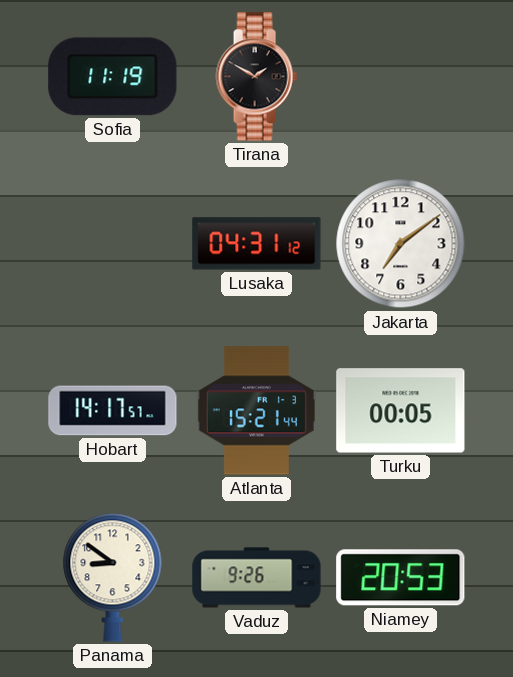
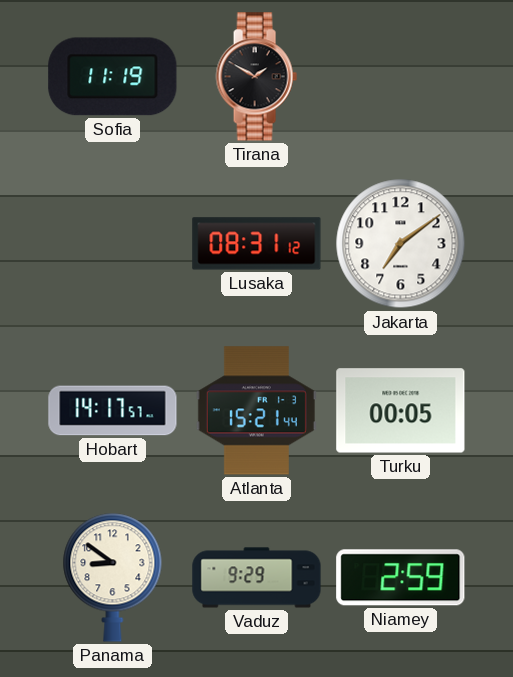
Lusaka: 04:31 -> 08:31
Vaduz: 9:26 -> 9:29
Niamey: 20:53 -> 2:59
